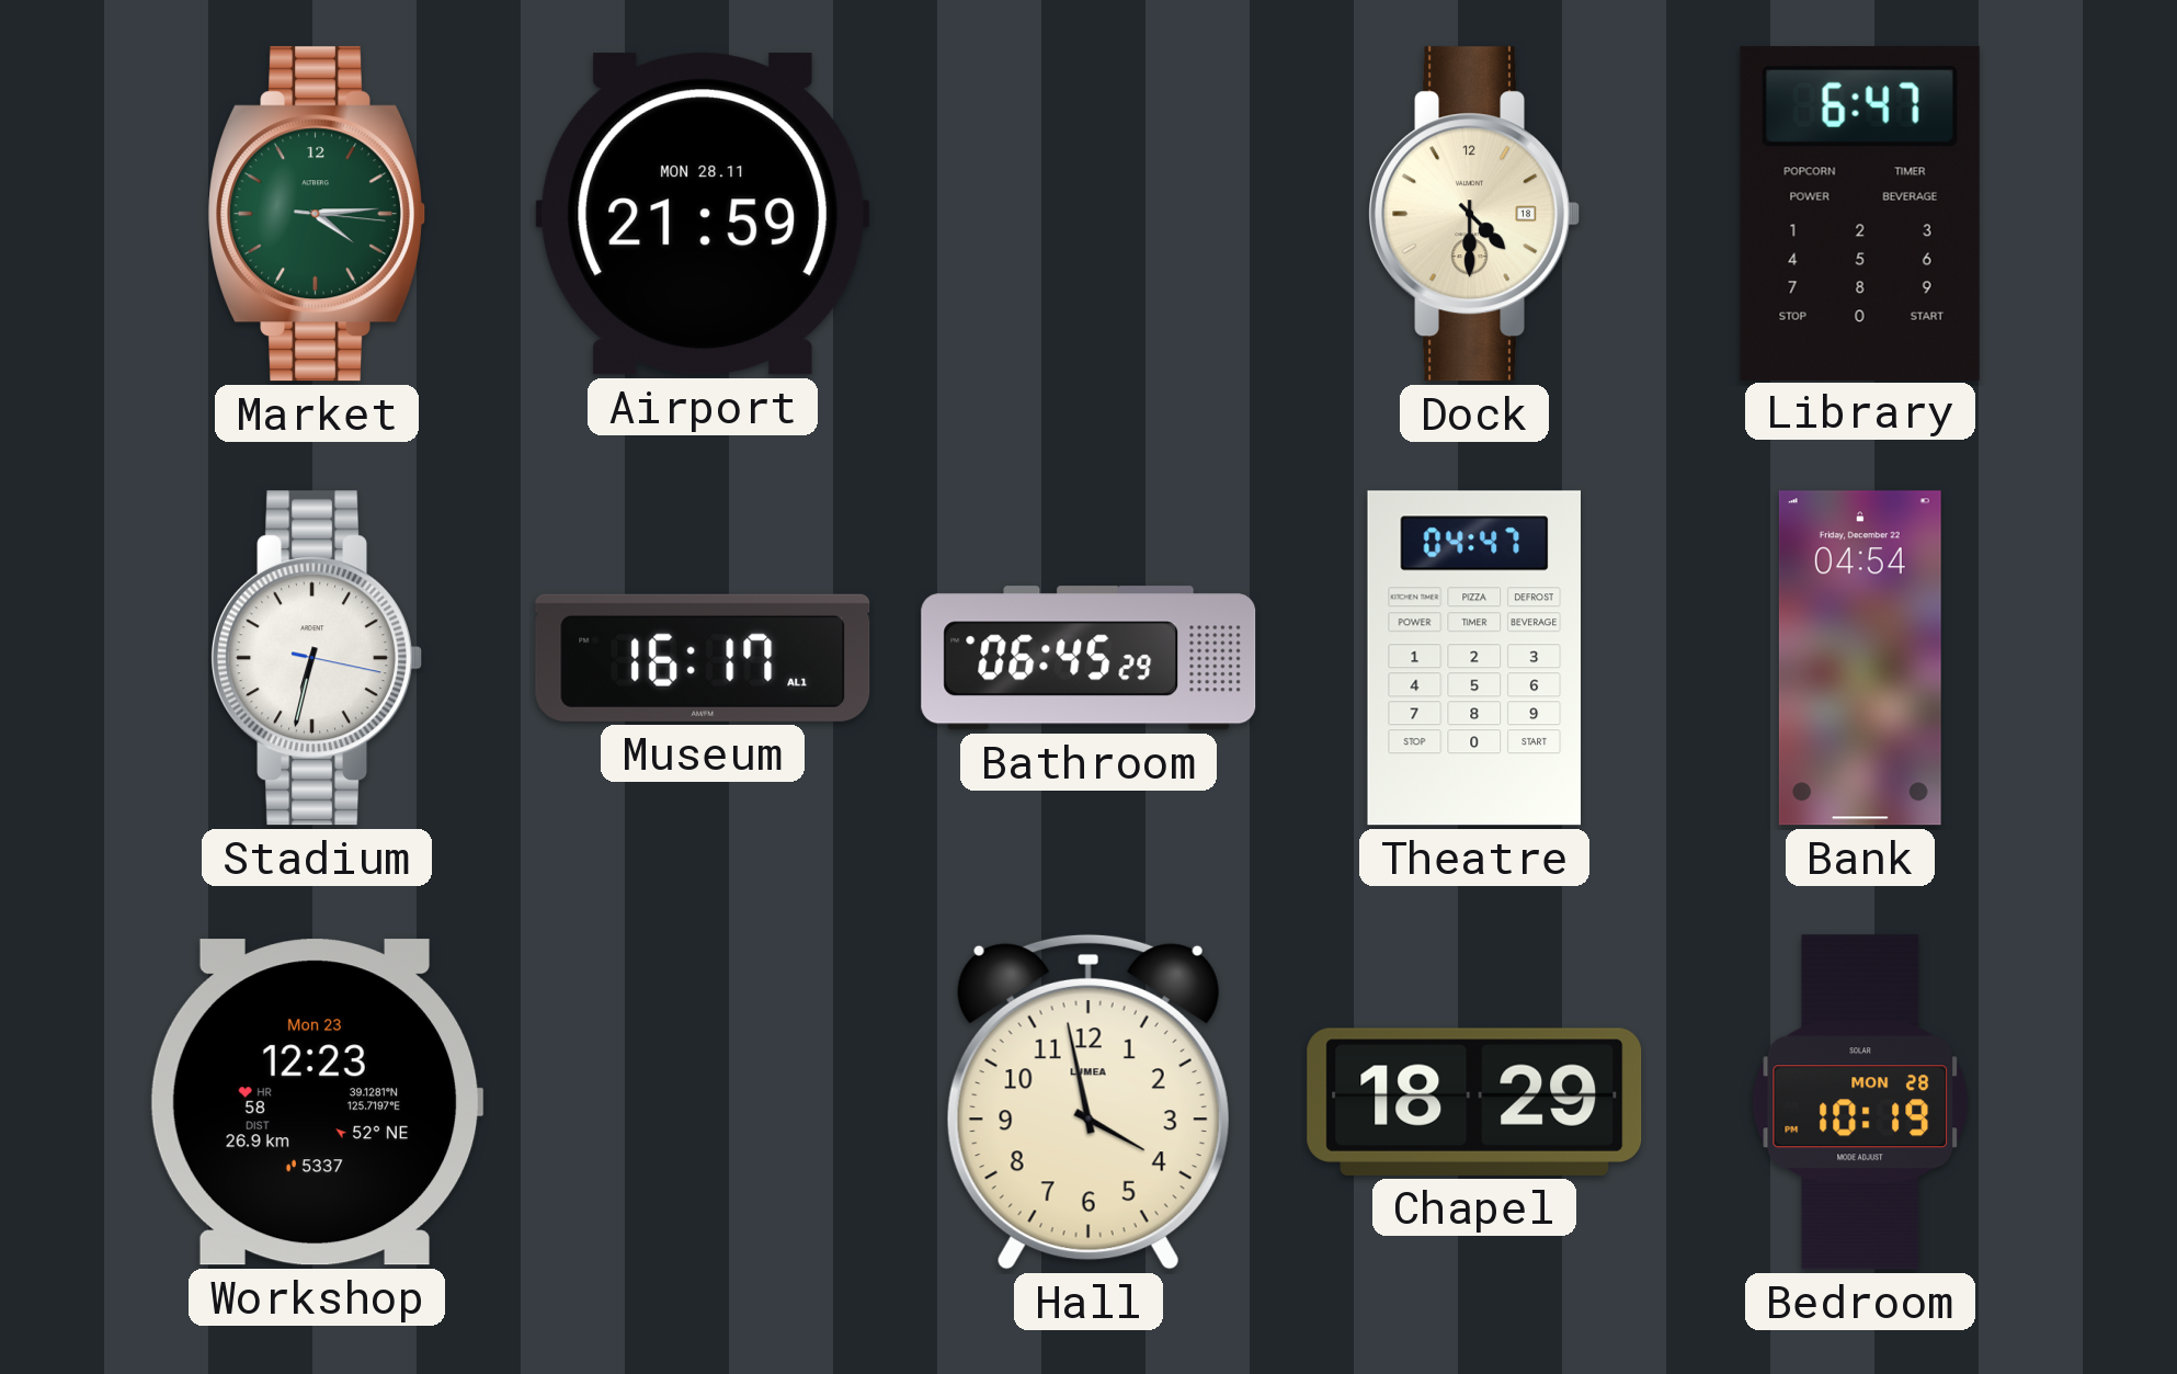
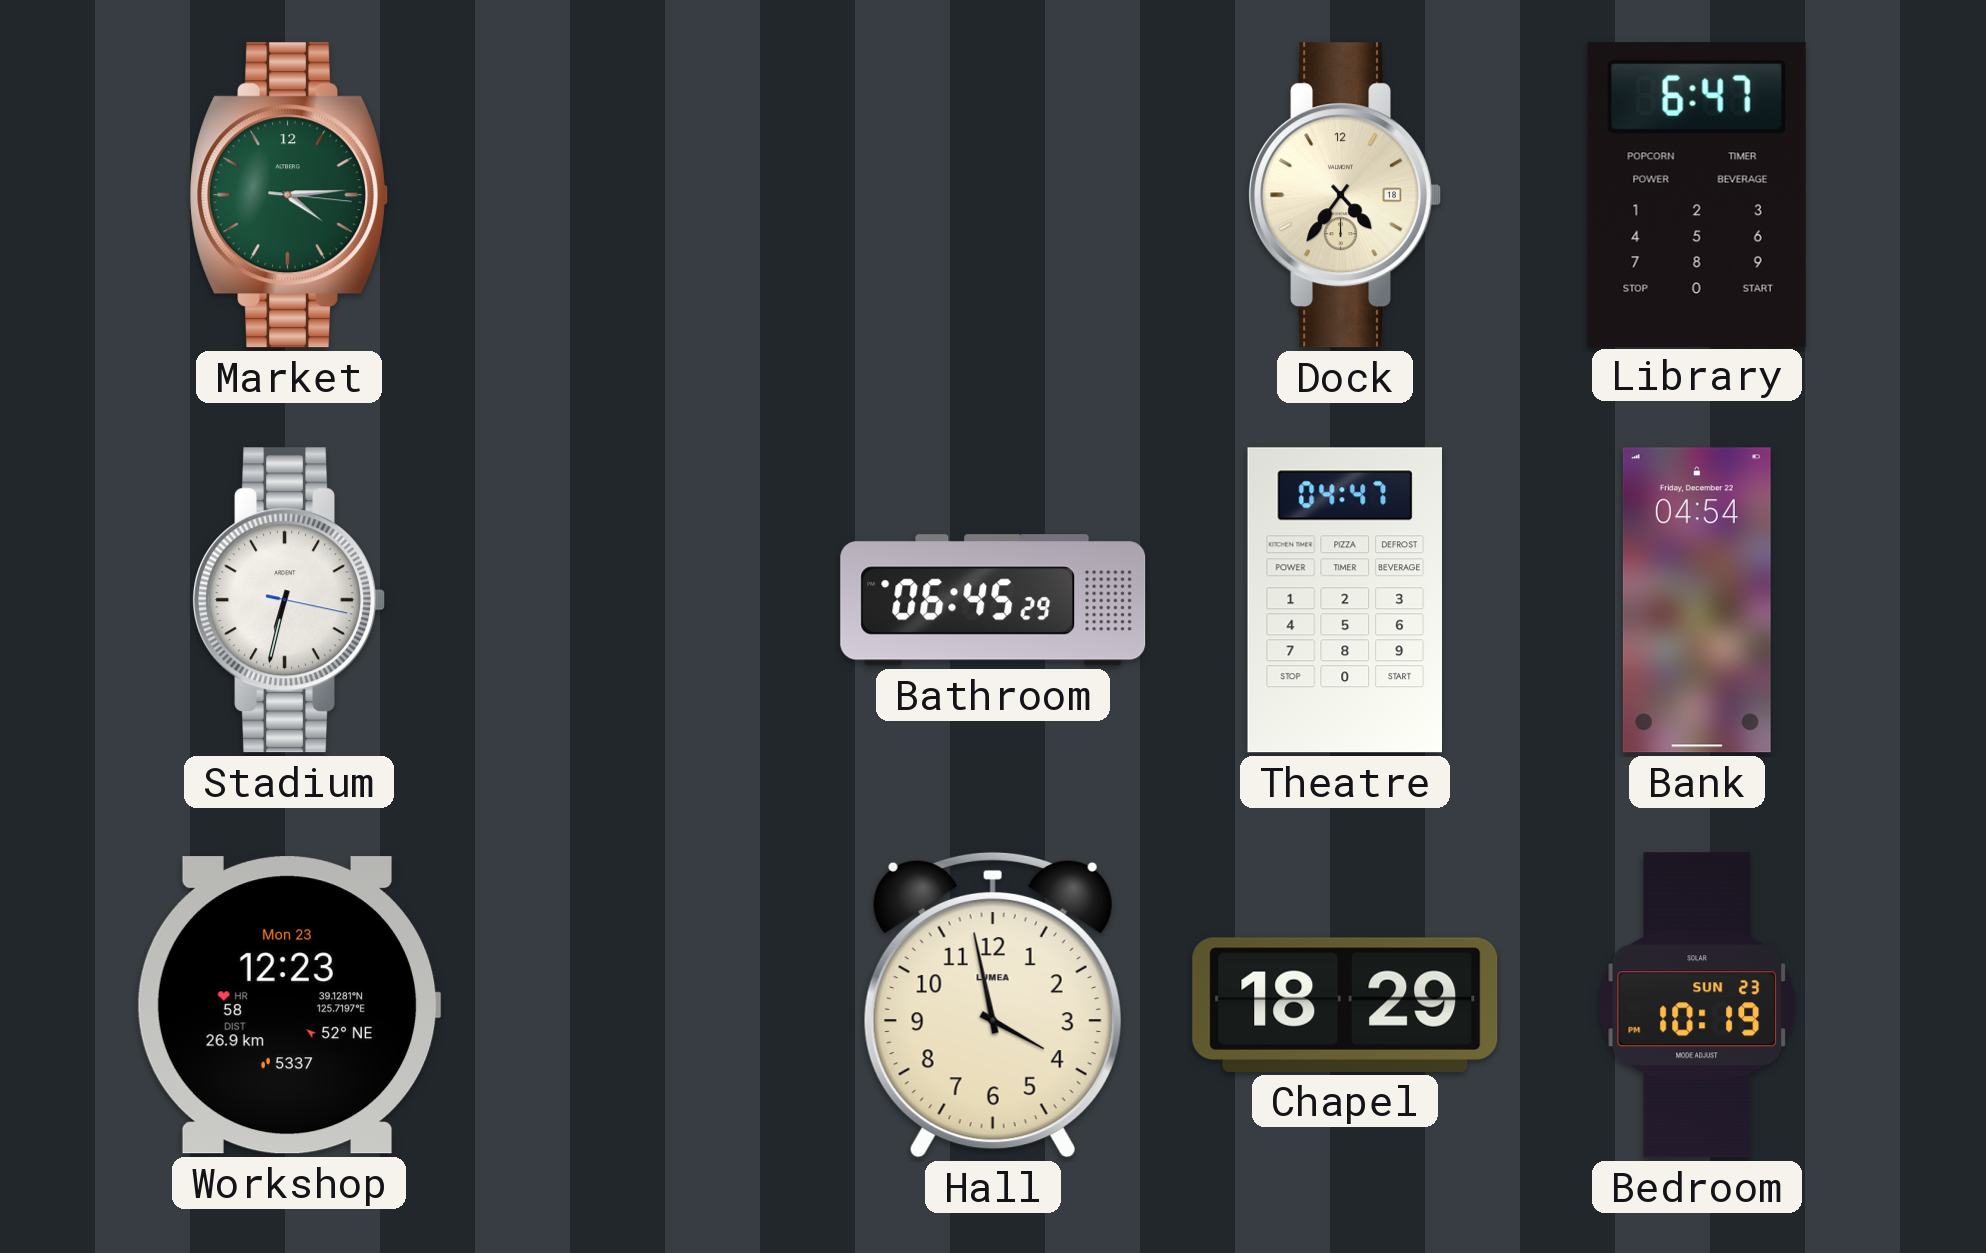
Airport: 21:59 -> none
Dock: 4:30 -> 4:36
Museum: 16:17 -> none
Bedroom date: MON 28 -> SUN 23
